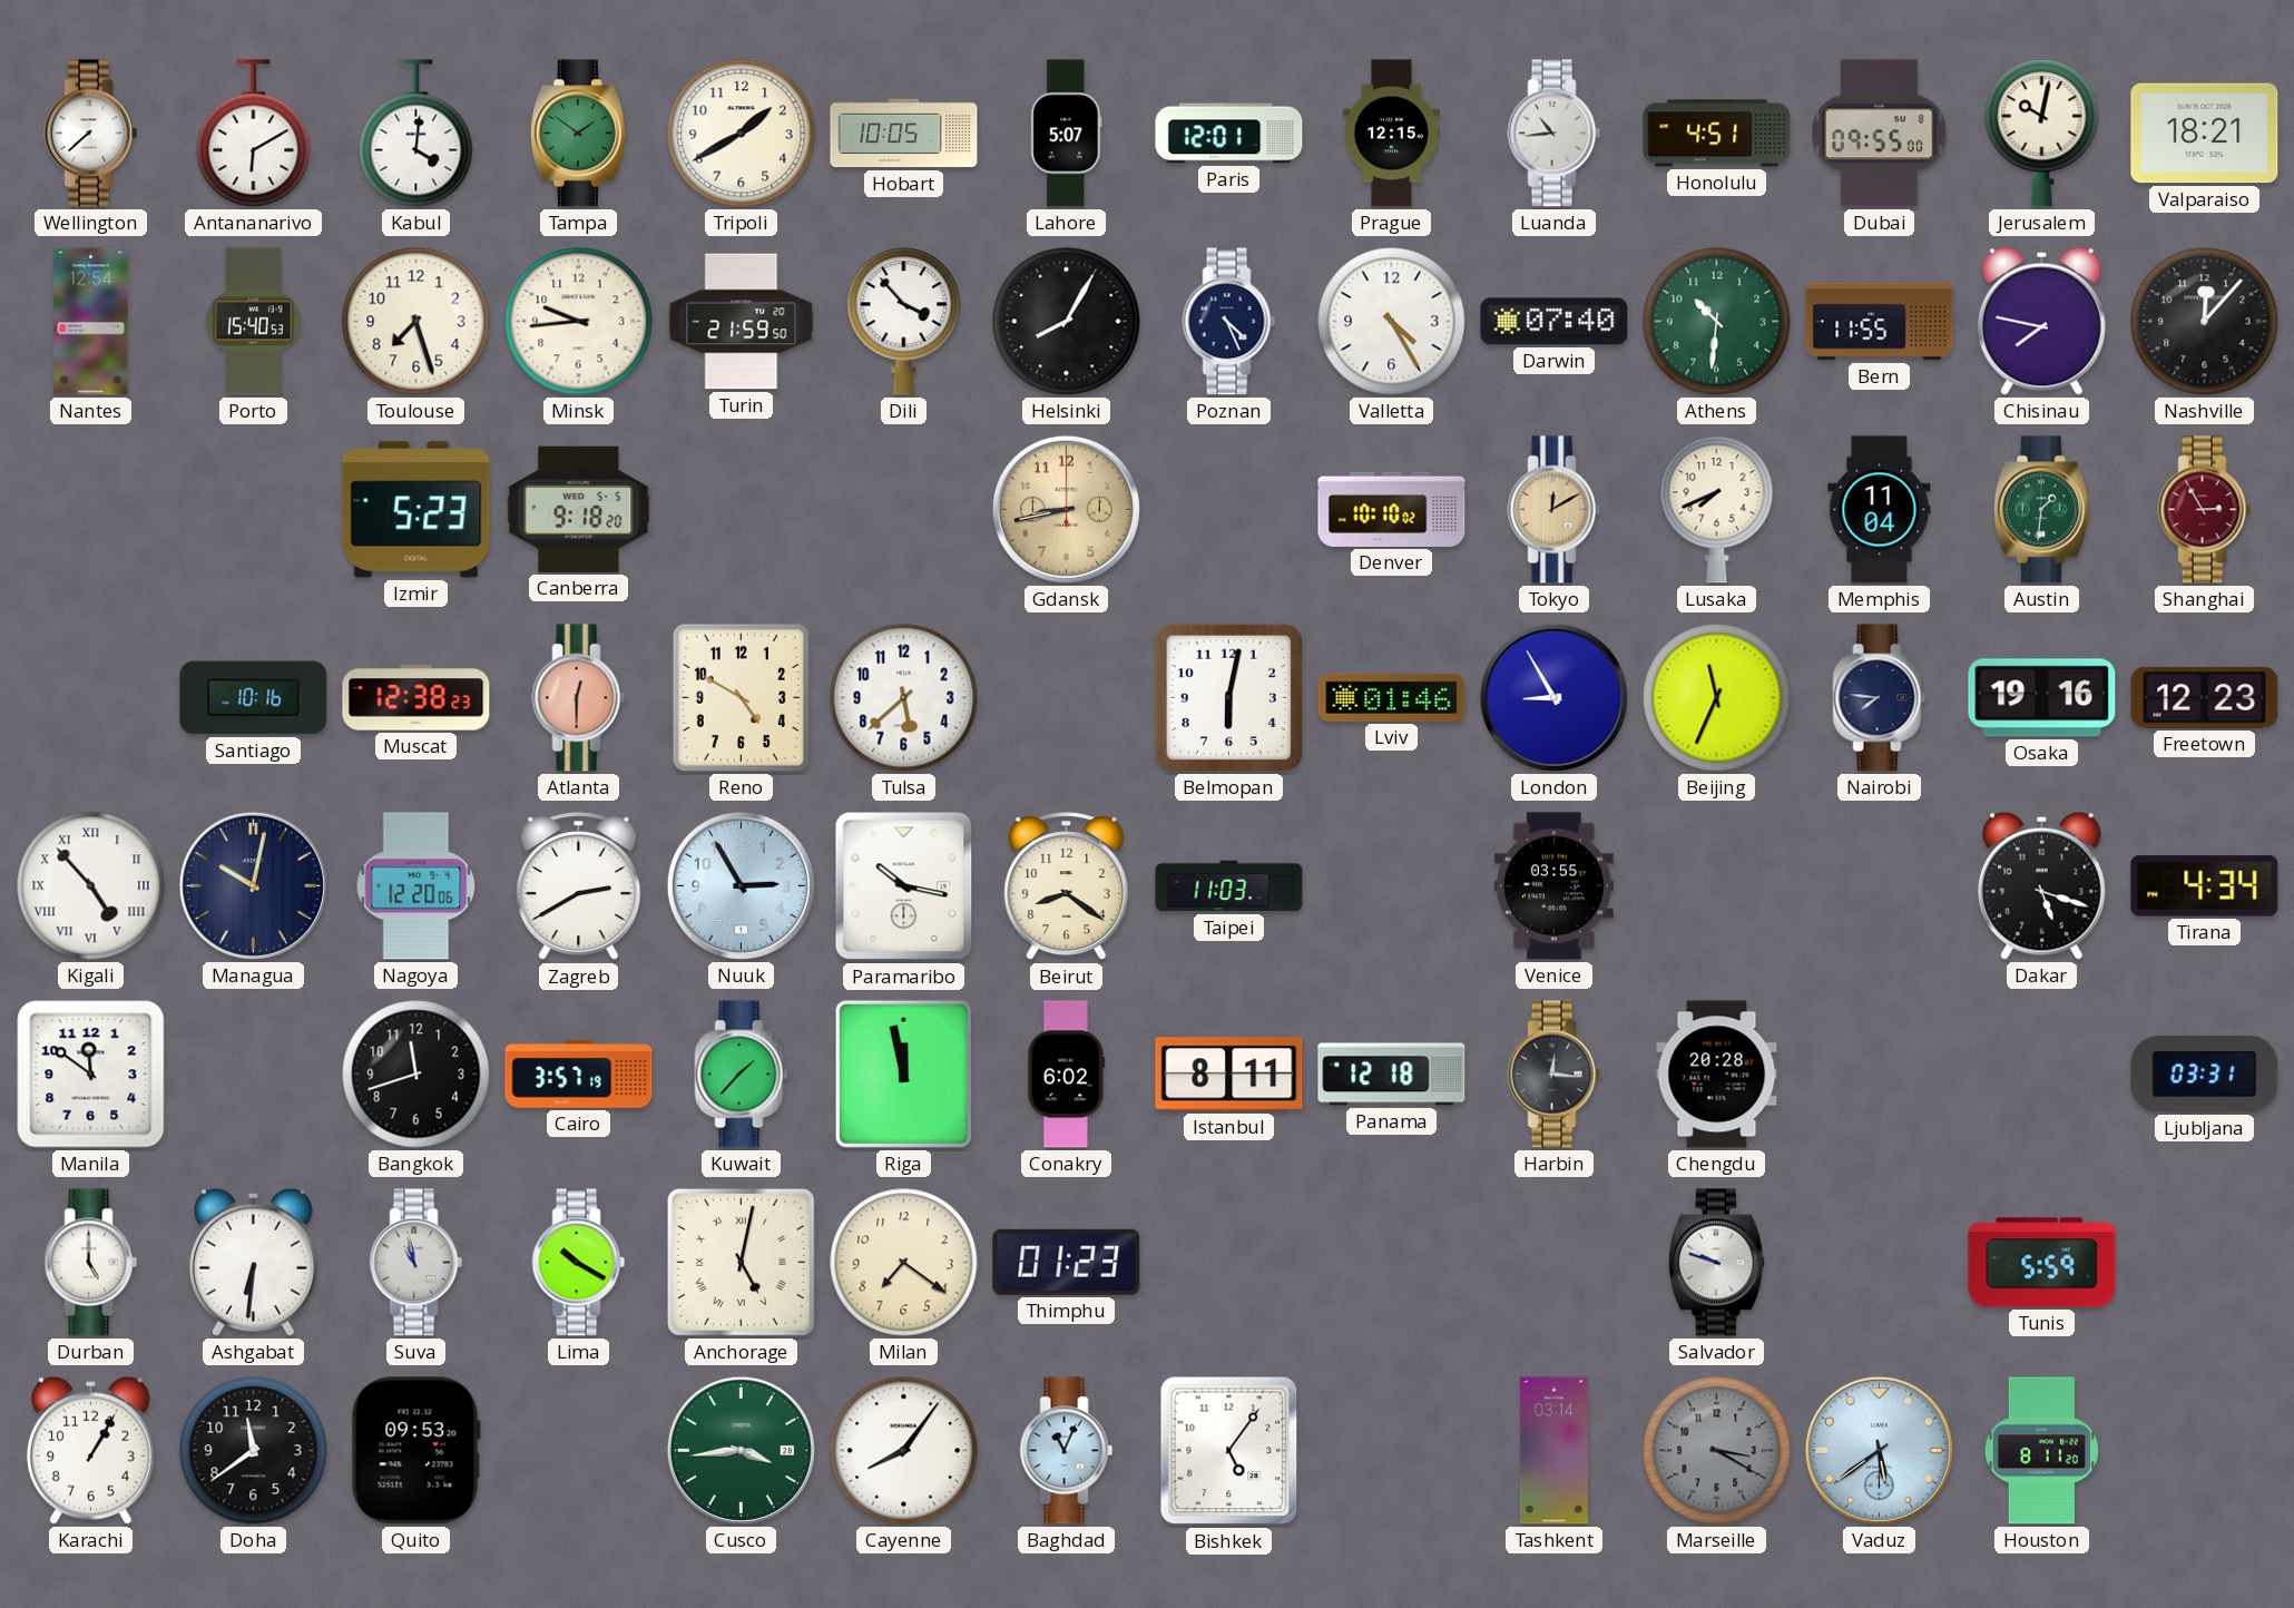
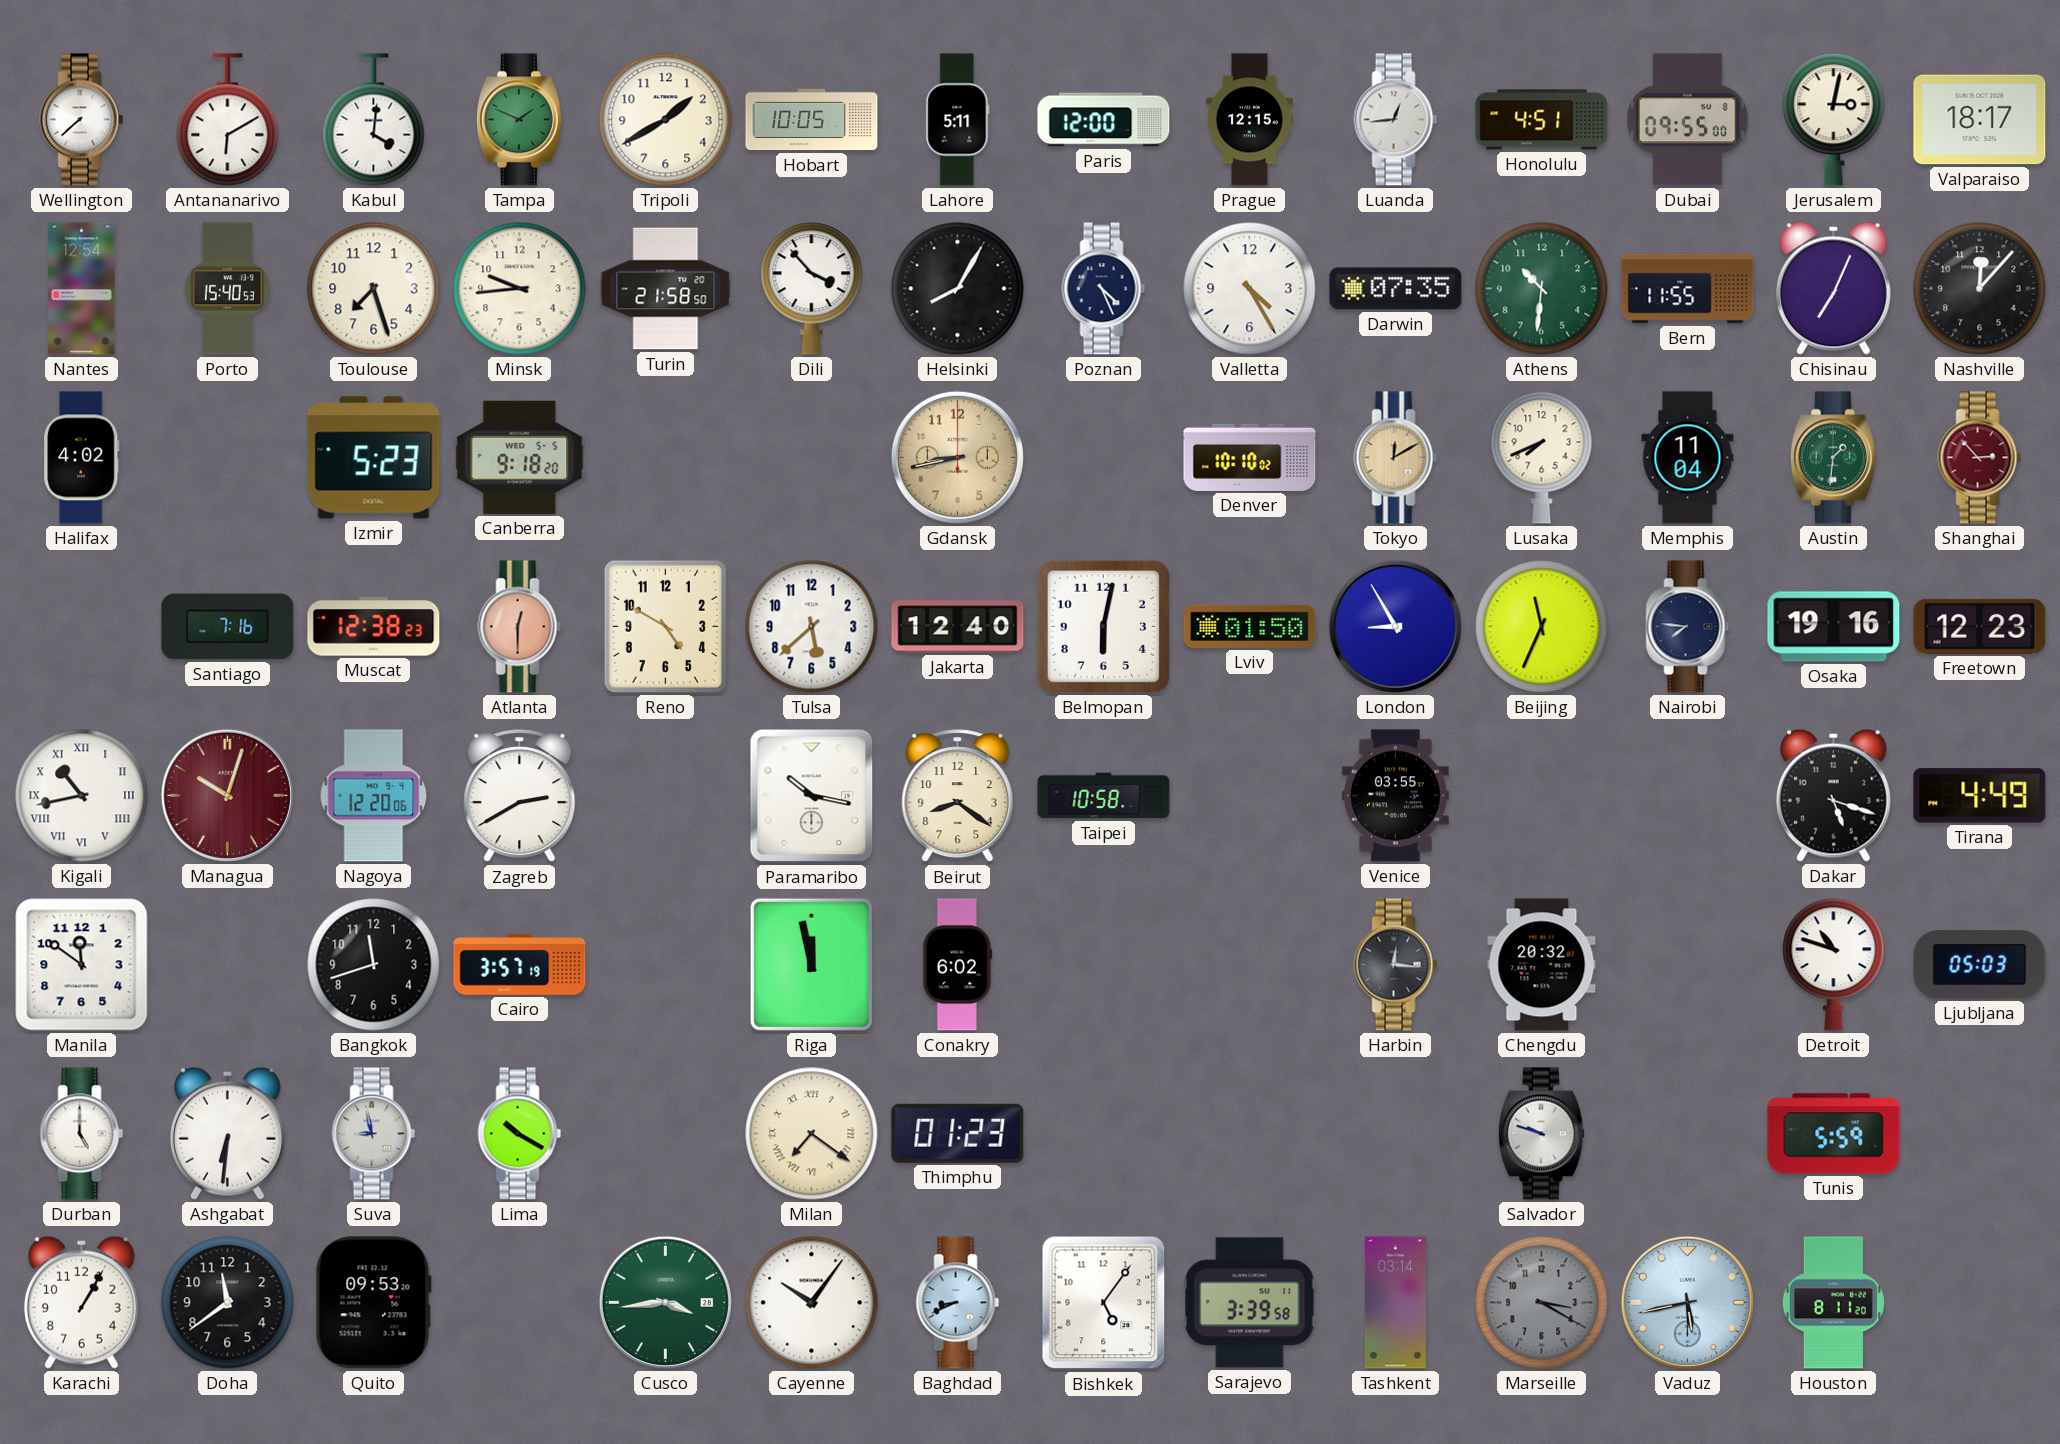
Tampa: 1:51 -> 1:49
Lahore: 5:07 -> 5:11
Paris: 12:01 -> 12:00
Luanda: 10:44 -> 12:44
Jerusalem: 10:02 -> 3:02
Valparaiso: 18:21 -> 18:17
Turin: 21:59 -> 21:58
Darwin: 07:40 -> 07:35
Chisinau: 7:47 -> 7:04
Halifax: none -> 4:02
Shanghai: 2:55 -> 2:53
Santiago: 10:16 -> 7:16
Jakarta: none -> 12:40
Lviv: 01:46 -> 01:50
Kigali: 4:53 -> 10:43
Managua: 10:02 -> 10:03
Managua dial: navy -> burgundy
Nuuk: 2:55 -> none
Taipei: 11:03 -> 10:58
Tirana: 4:34 -> 4:49
Kuwait: 1:37 -> none
Istanbul: 8:11 -> none
Panama: 12:18 -> none
Chengdu: 20:28 -> 20:32
Detroit: none -> 10:48
Ljubljana: 03:31 -> 05:03
Suva: 10:58 -> 8:58
Anchorage: 5:02 -> none
Milan numerals: Arabic -> Roman
Cayenne: 8:06 -> 10:06
Baghdad: 11:04 -> 8:41
Sarajevo: none -> 3:39
Vaduz: 5:39 -> 5:43
